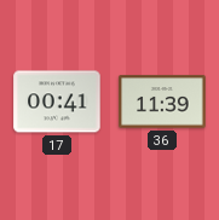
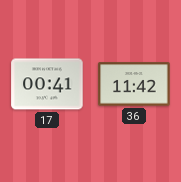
36: 11:39 -> 11:42
